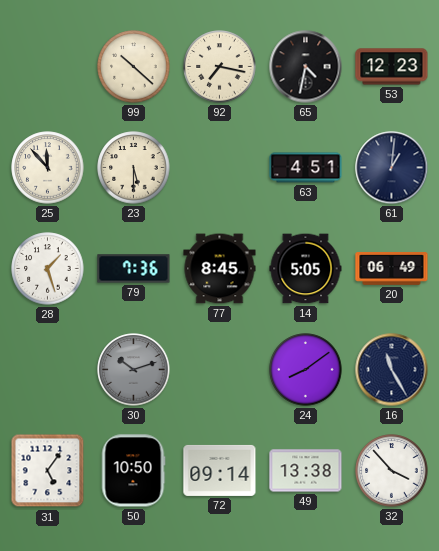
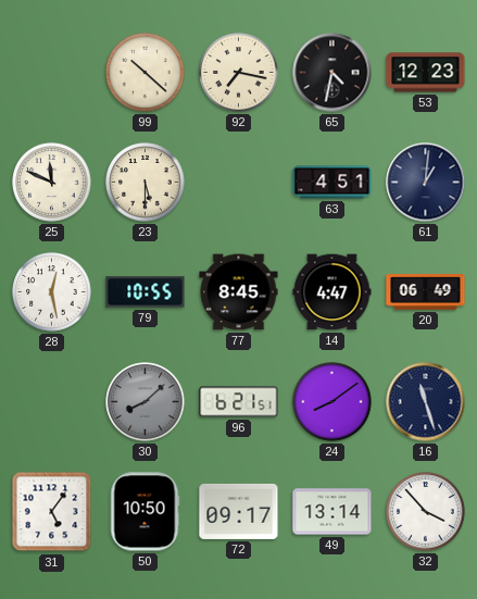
25: 11:53 -> 11:49
28: 1:27 -> 12:28
79: 7:36 -> 10:55
14: 5:05 -> 4:47
30: 10:12 -> 8:08
96: none -> 6:21
16: 11:25 -> 11:27
72: 09:14 -> 09:17
49: 13:38 -> 13:14
